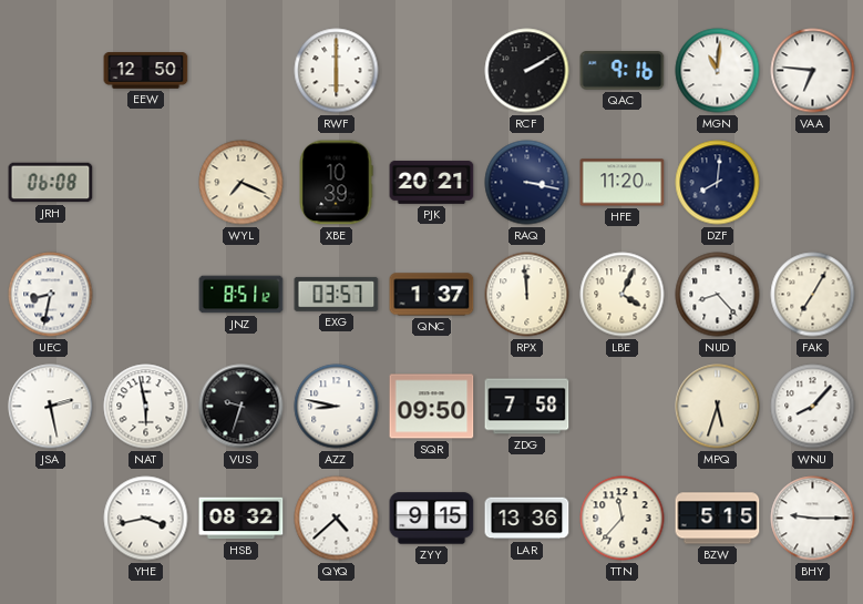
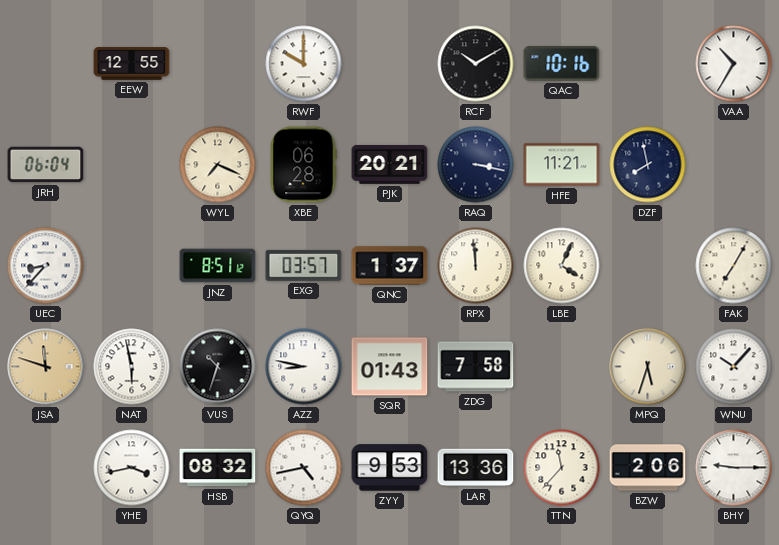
EEW: 12:50 -> 12:55
RWF: 6:00 -> 10:00
RCF: 2:10 -> 10:10
QAC: 9:16 -> 10:16
MGN: 11:01 -> none
VAA: 6:46 -> 10:35
JRH: 06:08 -> 06:04
XBE: 10:39 -> 06:28
HFE: 11:20 -> 11:21
DZF: 8:01 -> 7:58
UEC: 8:32 -> 8:37
NUD: 8:23 -> none
JSA: 2:28 -> 11:48
JSA dial: white -> champagne
VUS: 9:33 -> 10:33
SQR: 09:50 -> 01:43
WNU: 8:07 -> 10:07
QYQ: 4:38 -> 4:43
ZYY: 9:15 -> 9:53
BZW: 5:15 -> 2:06
